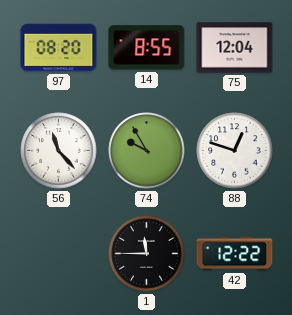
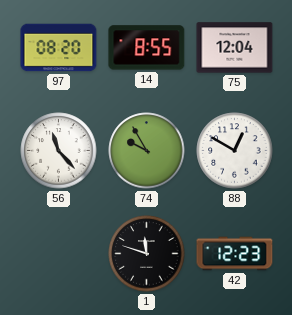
88: 12:48 -> 12:50
1: 11:45 -> 11:48
42: 12:22 -> 12:23
